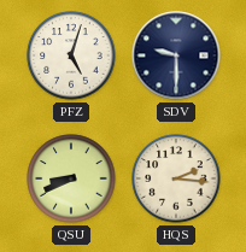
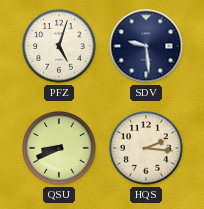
SDV: 9:30 -> 9:29
